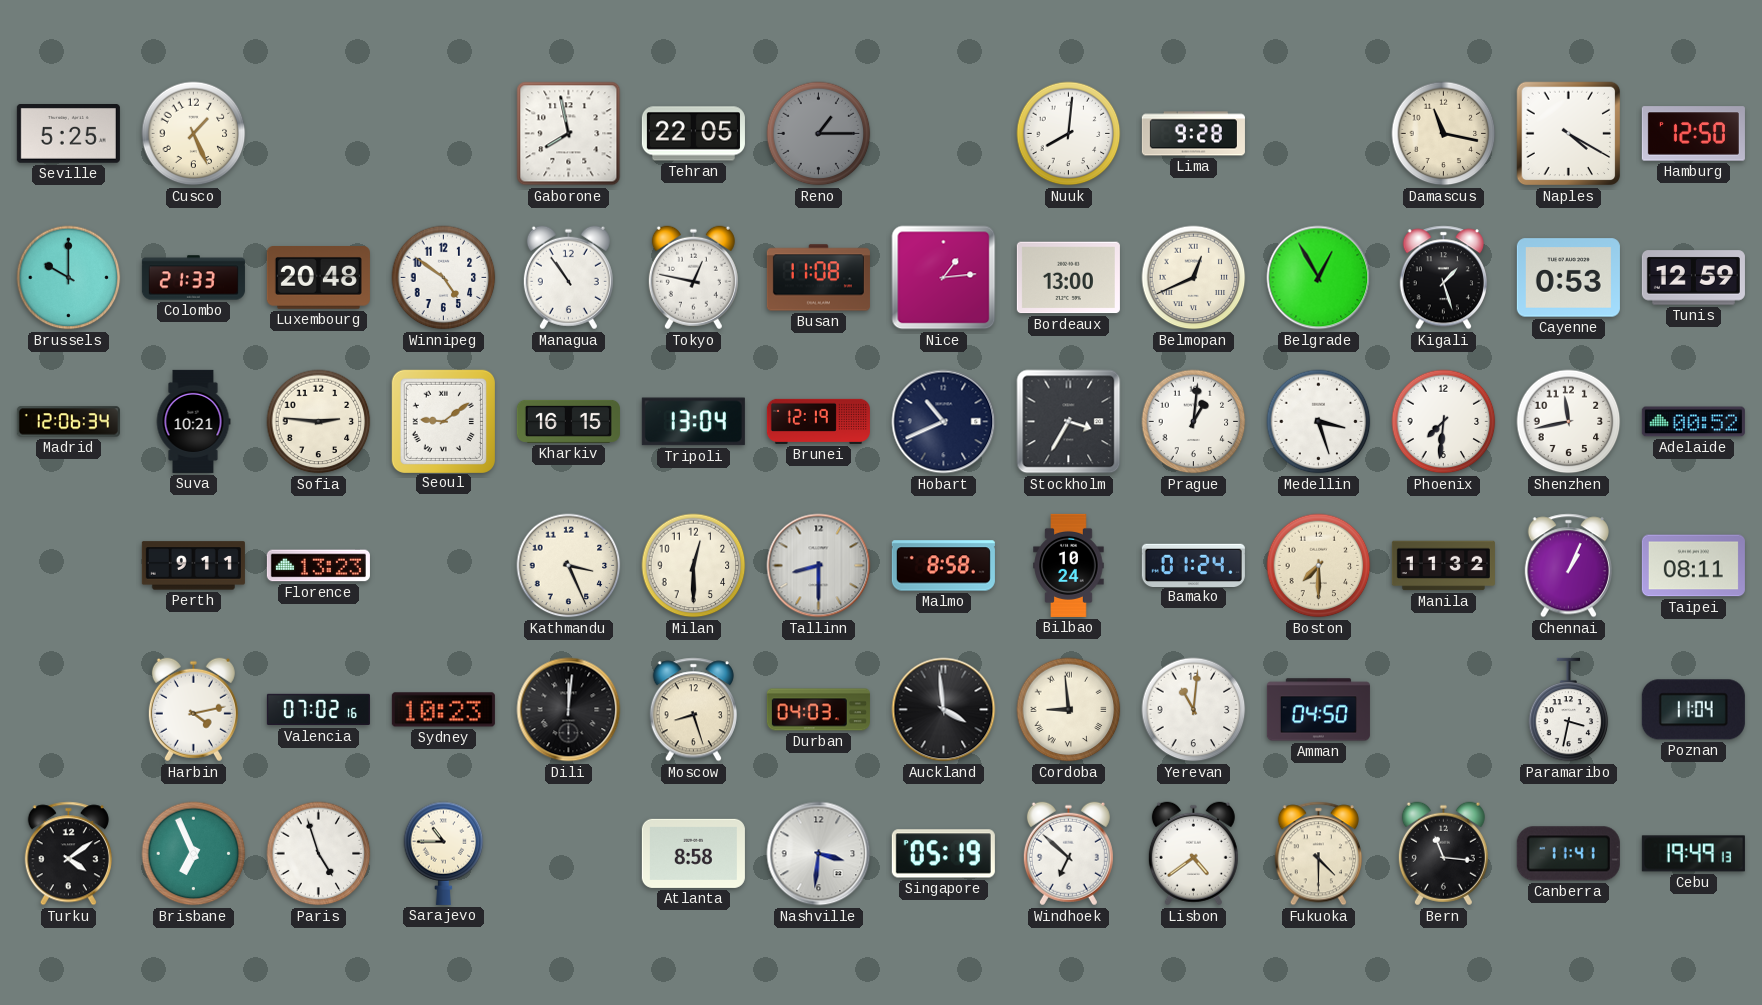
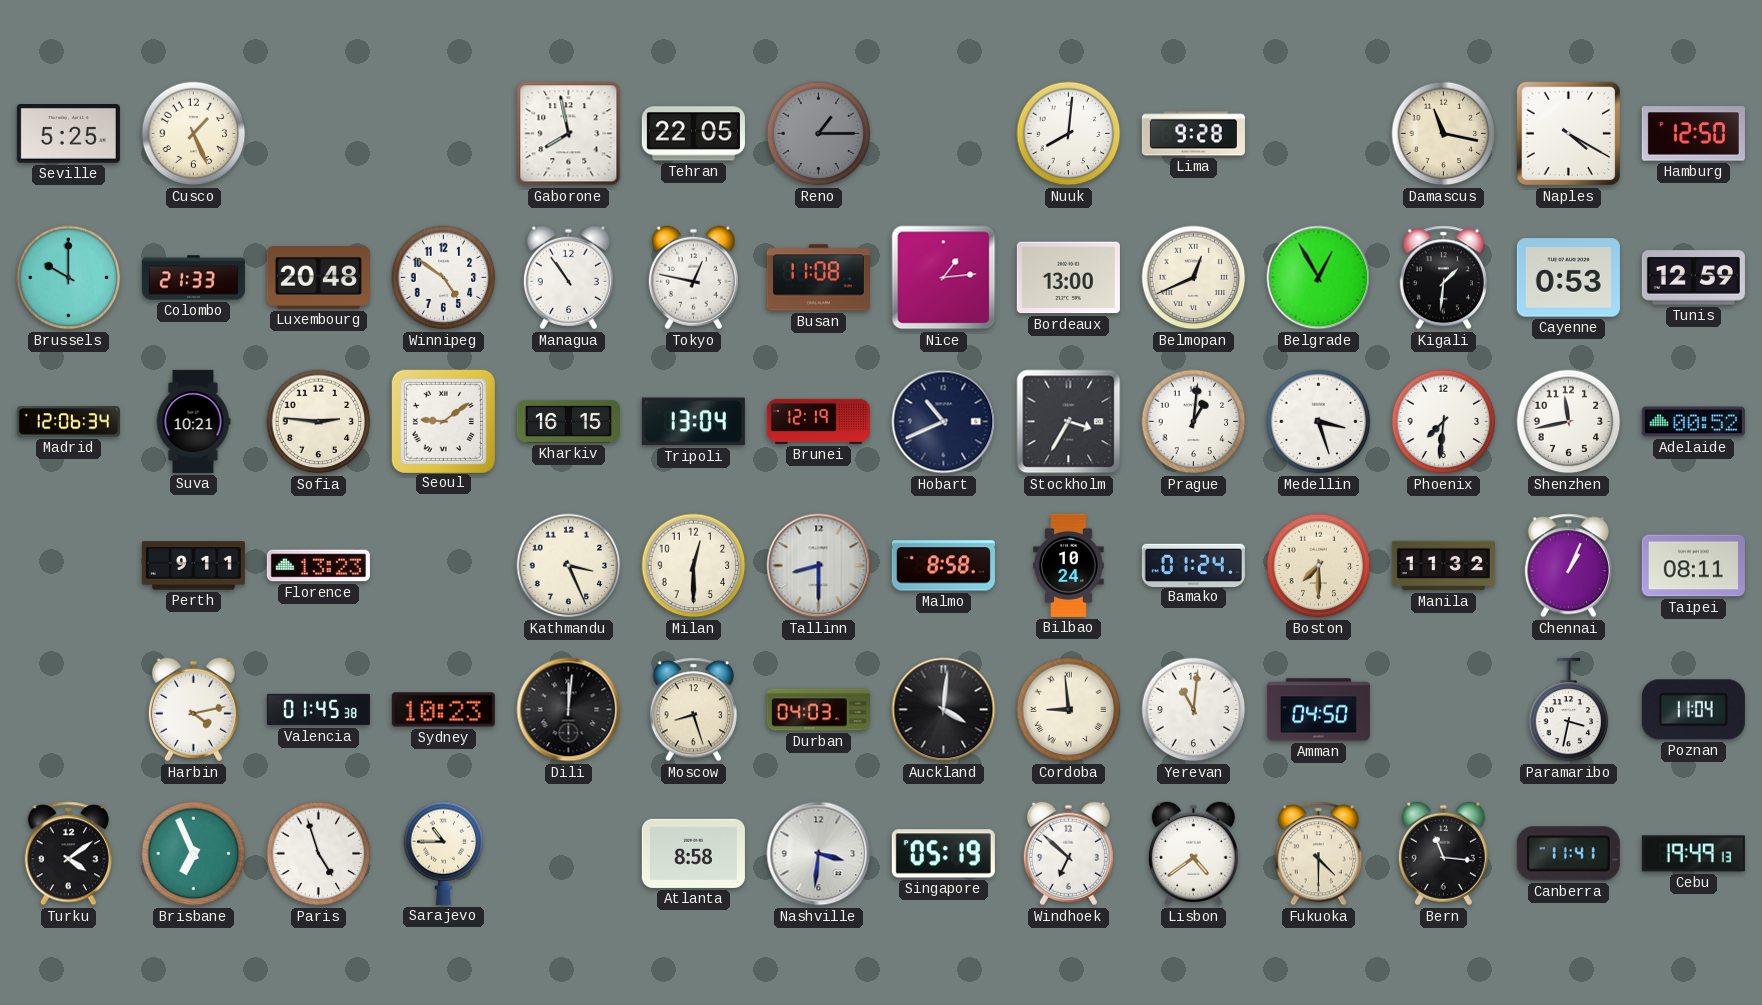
Kigali: 1:27 -> 1:31
Valencia: 07:02 -> 01:45
Auckland: 3:59 -> 4:01
